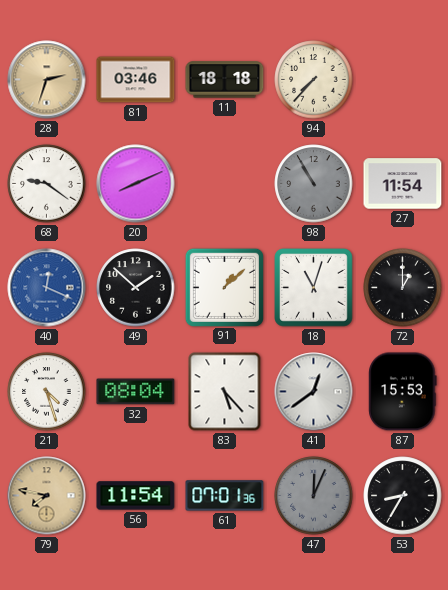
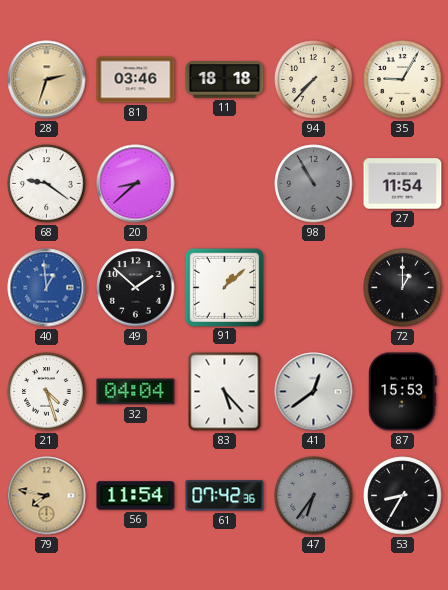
35: none -> 9:05
20: 8:11 -> 8:38
40: 12:19 -> 12:59
18: 11:03 -> none
32: 08:04 -> 04:04
61: 07:01 -> 07:42
47: 12:04 -> 6:36
